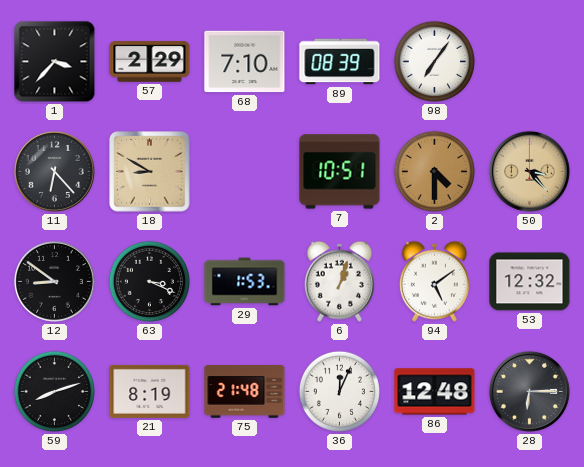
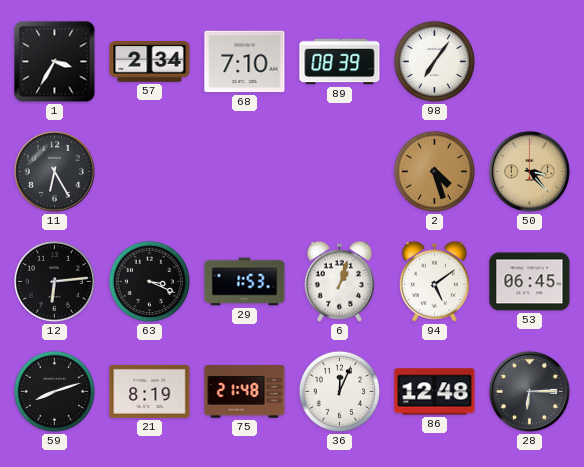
1: 3:37 -> 3:35
57: 2:29 -> 2:34
11: 6:23 -> 6:25
18: 8:50 -> none
7: 10:51 -> none
2: 4:30 -> 4:27
12: 8:51 -> 6:14
53: 12:32 -> 06:45
